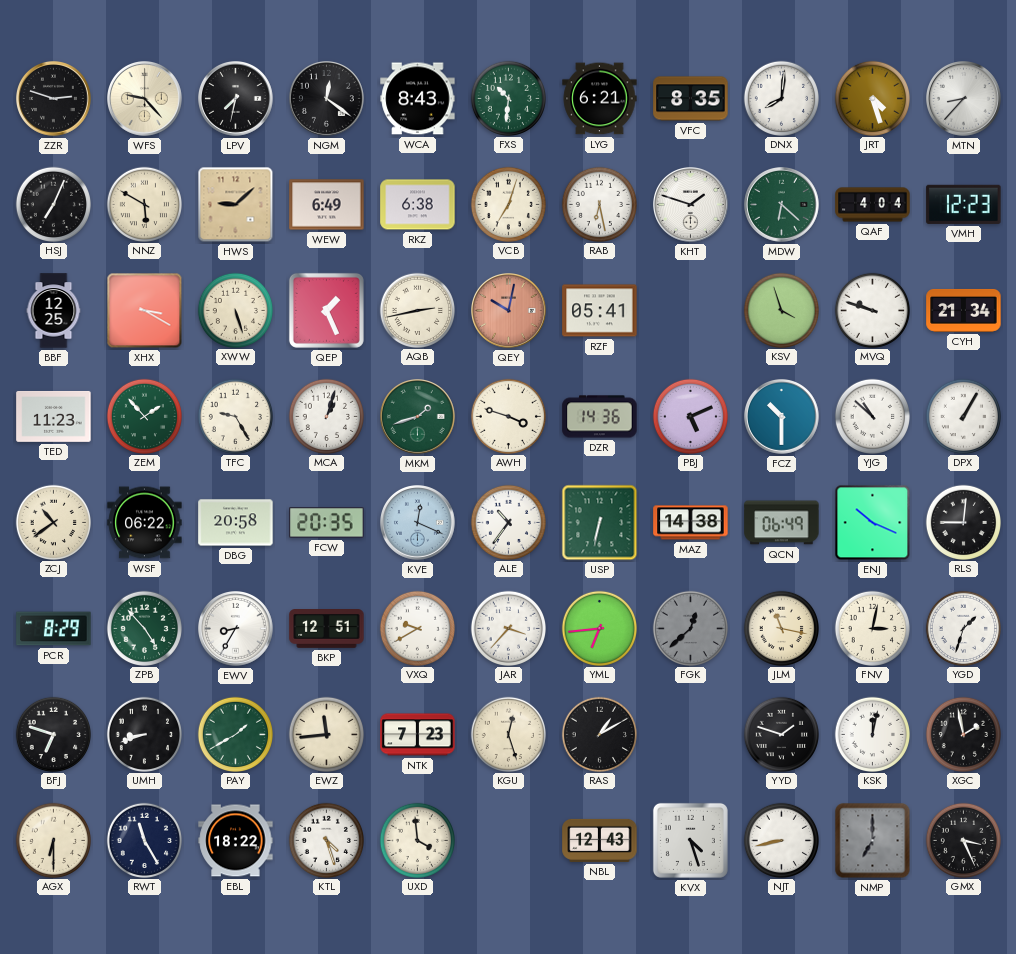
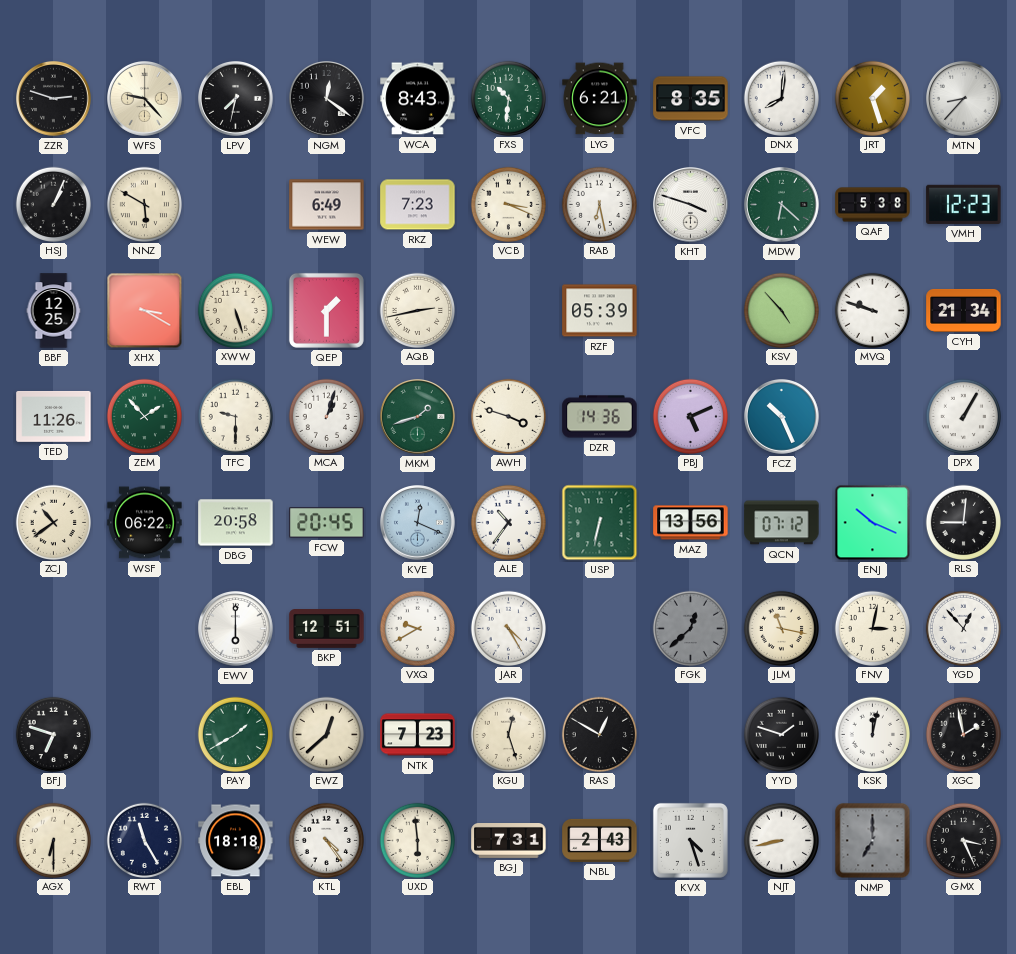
JRT: 4:27 -> 1:27
HSJ: 7:04 -> 1:04
HWS: 9:08 -> none
RKZ: 6:38 -> 7:23
VCB: 7:03 -> 3:19
KHT: 1:48 -> 3:48
QAF: 4:04 -> 5:38
QEP: 1:26 -> 1:30
QEY: 10:02 -> none
RZF: 05:41 -> 05:39
KSV: 3:57 -> 4:53
TED: 11:23 -> 11:26
TFC: 9:25 -> 9:30
FCZ: 10:30 -> 10:26
YJG: 10:52 -> none
FCW: 20:35 -> 20:45
MAZ: 14:38 -> 13:56
QCN: 06:49 -> 07:12
PCR: 8:29 -> none
ZPB: 4:53 -> none
EWV: 8:35 -> 6:00
JAR: 3:37 -> 4:25
YML: 6:44 -> none
YGD: 1:33 -> 12:53
UMH: 8:42 -> none
EWZ: 11:44 -> 12:38
RAS: 1:10 -> 12:50
EBL: 18:22 -> 18:18
KTL: 4:27 -> 4:24
UXD: 3:59 -> 5:59
BGJ: none -> 7:31
NBL: 12:43 -> 2:43
